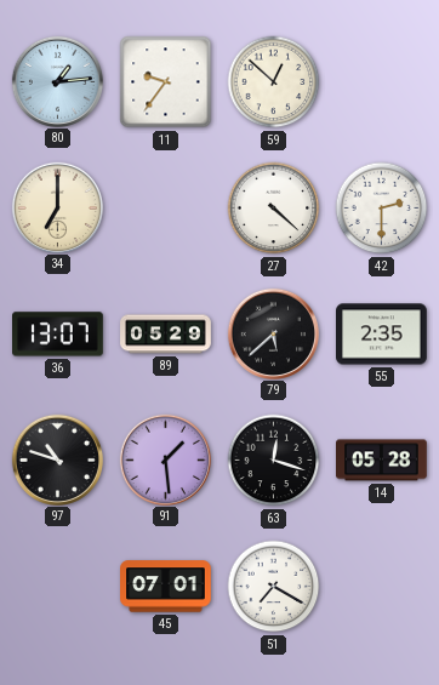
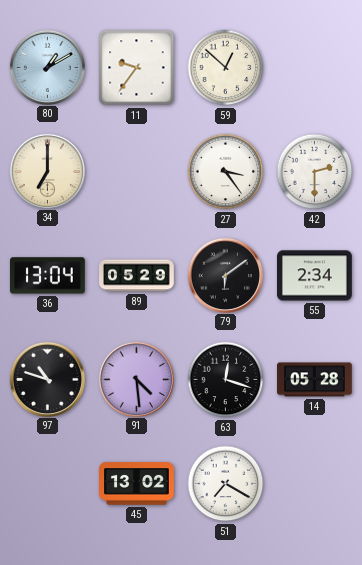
80: 1:14 -> 1:10
27: 4:22 -> 3:24
36: 13:07 -> 13:04
79: 5:38 -> 6:09
55: 2:35 -> 2:34
91: 1:29 -> 4:29
45: 07:01 -> 13:02
